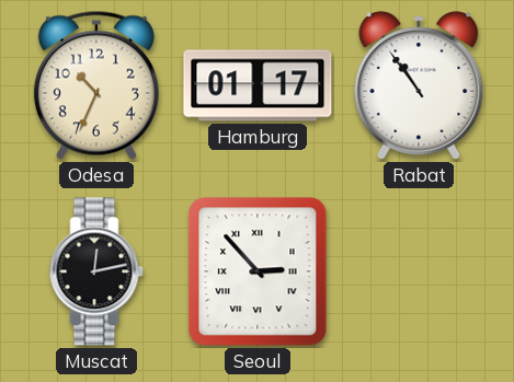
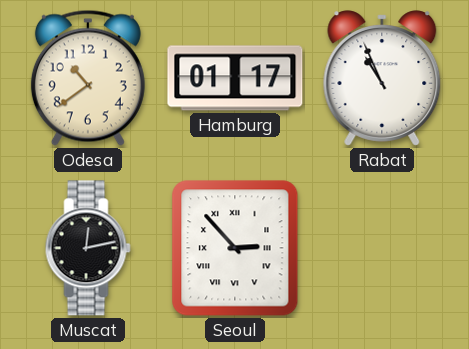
Odesa: 10:34 -> 10:39
Rabat: 10:54 -> 10:56
